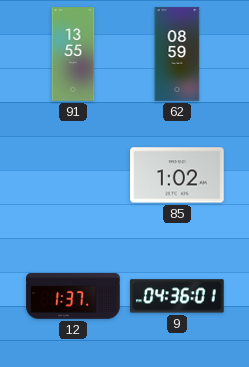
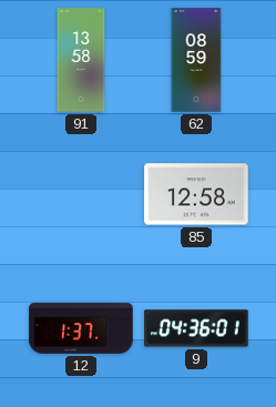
91: 13:55 -> 13:58
85: 1:02 -> 12:58
